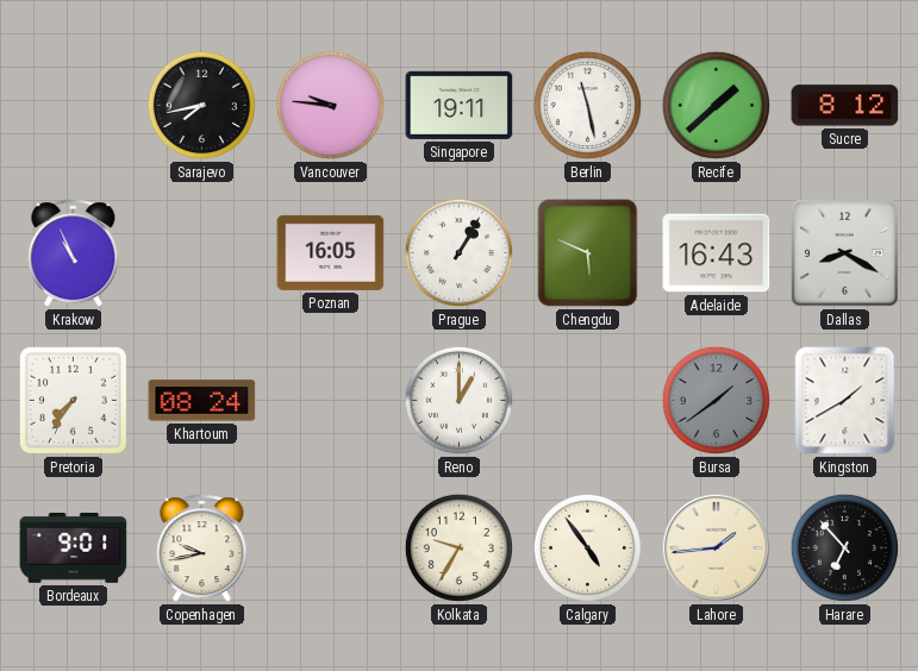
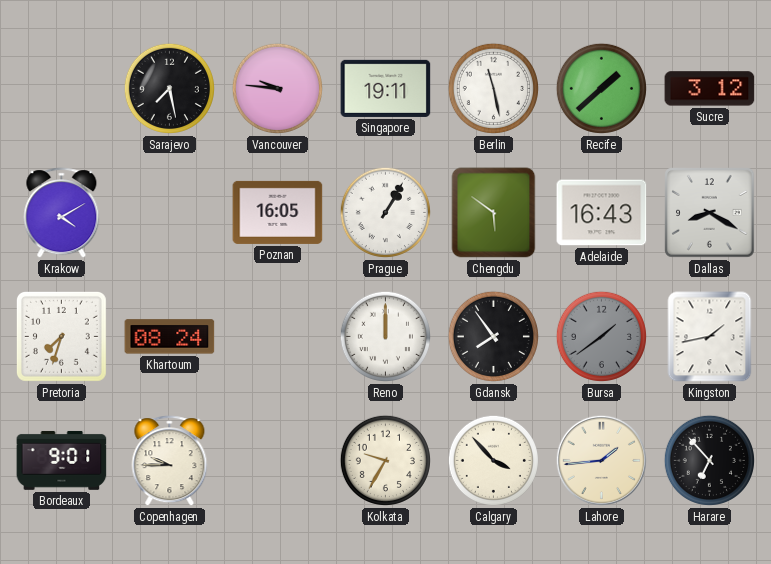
Sarajevo: 7:43 -> 7:28
Sucre: 8:12 -> 3:12
Krakow: 10:56 -> 4:10
Chengdu: 5:49 -> 5:51
Pretoria: 7:36 -> 7:33
Reno: 1:00 -> 12:00
Gdansk: none -> 7:54
Kingston: 1:40 -> 1:43
Copenhagen: 9:43 -> 9:45
Calgary: 4:54 -> 3:53
